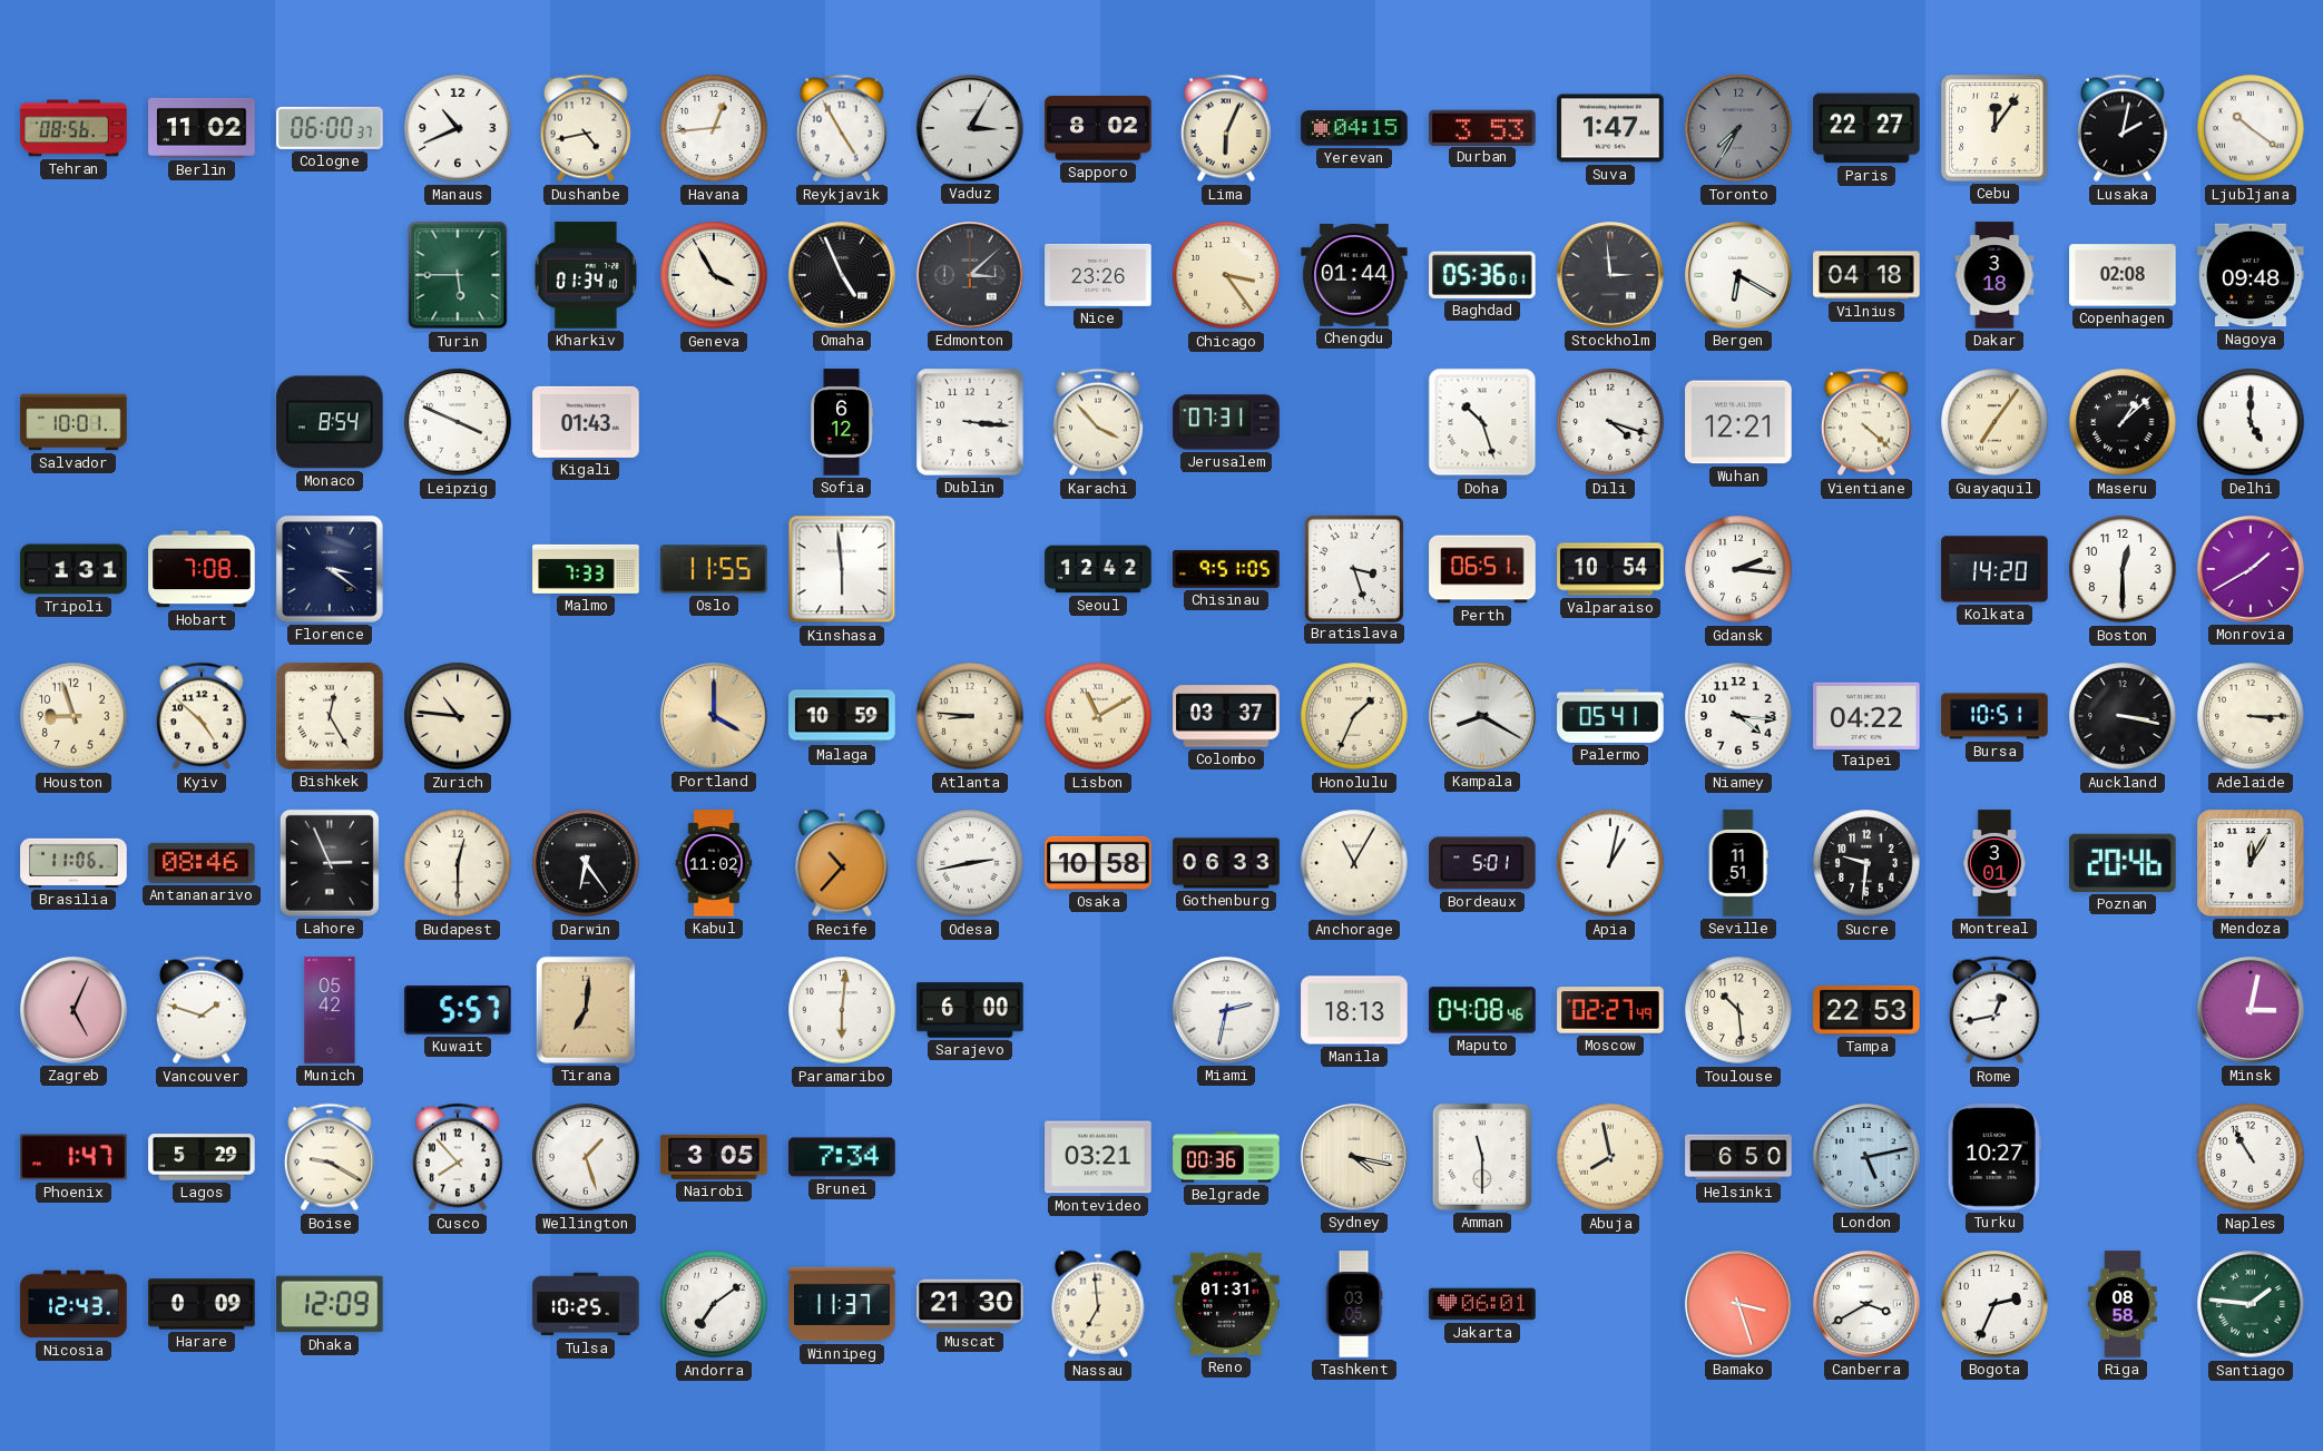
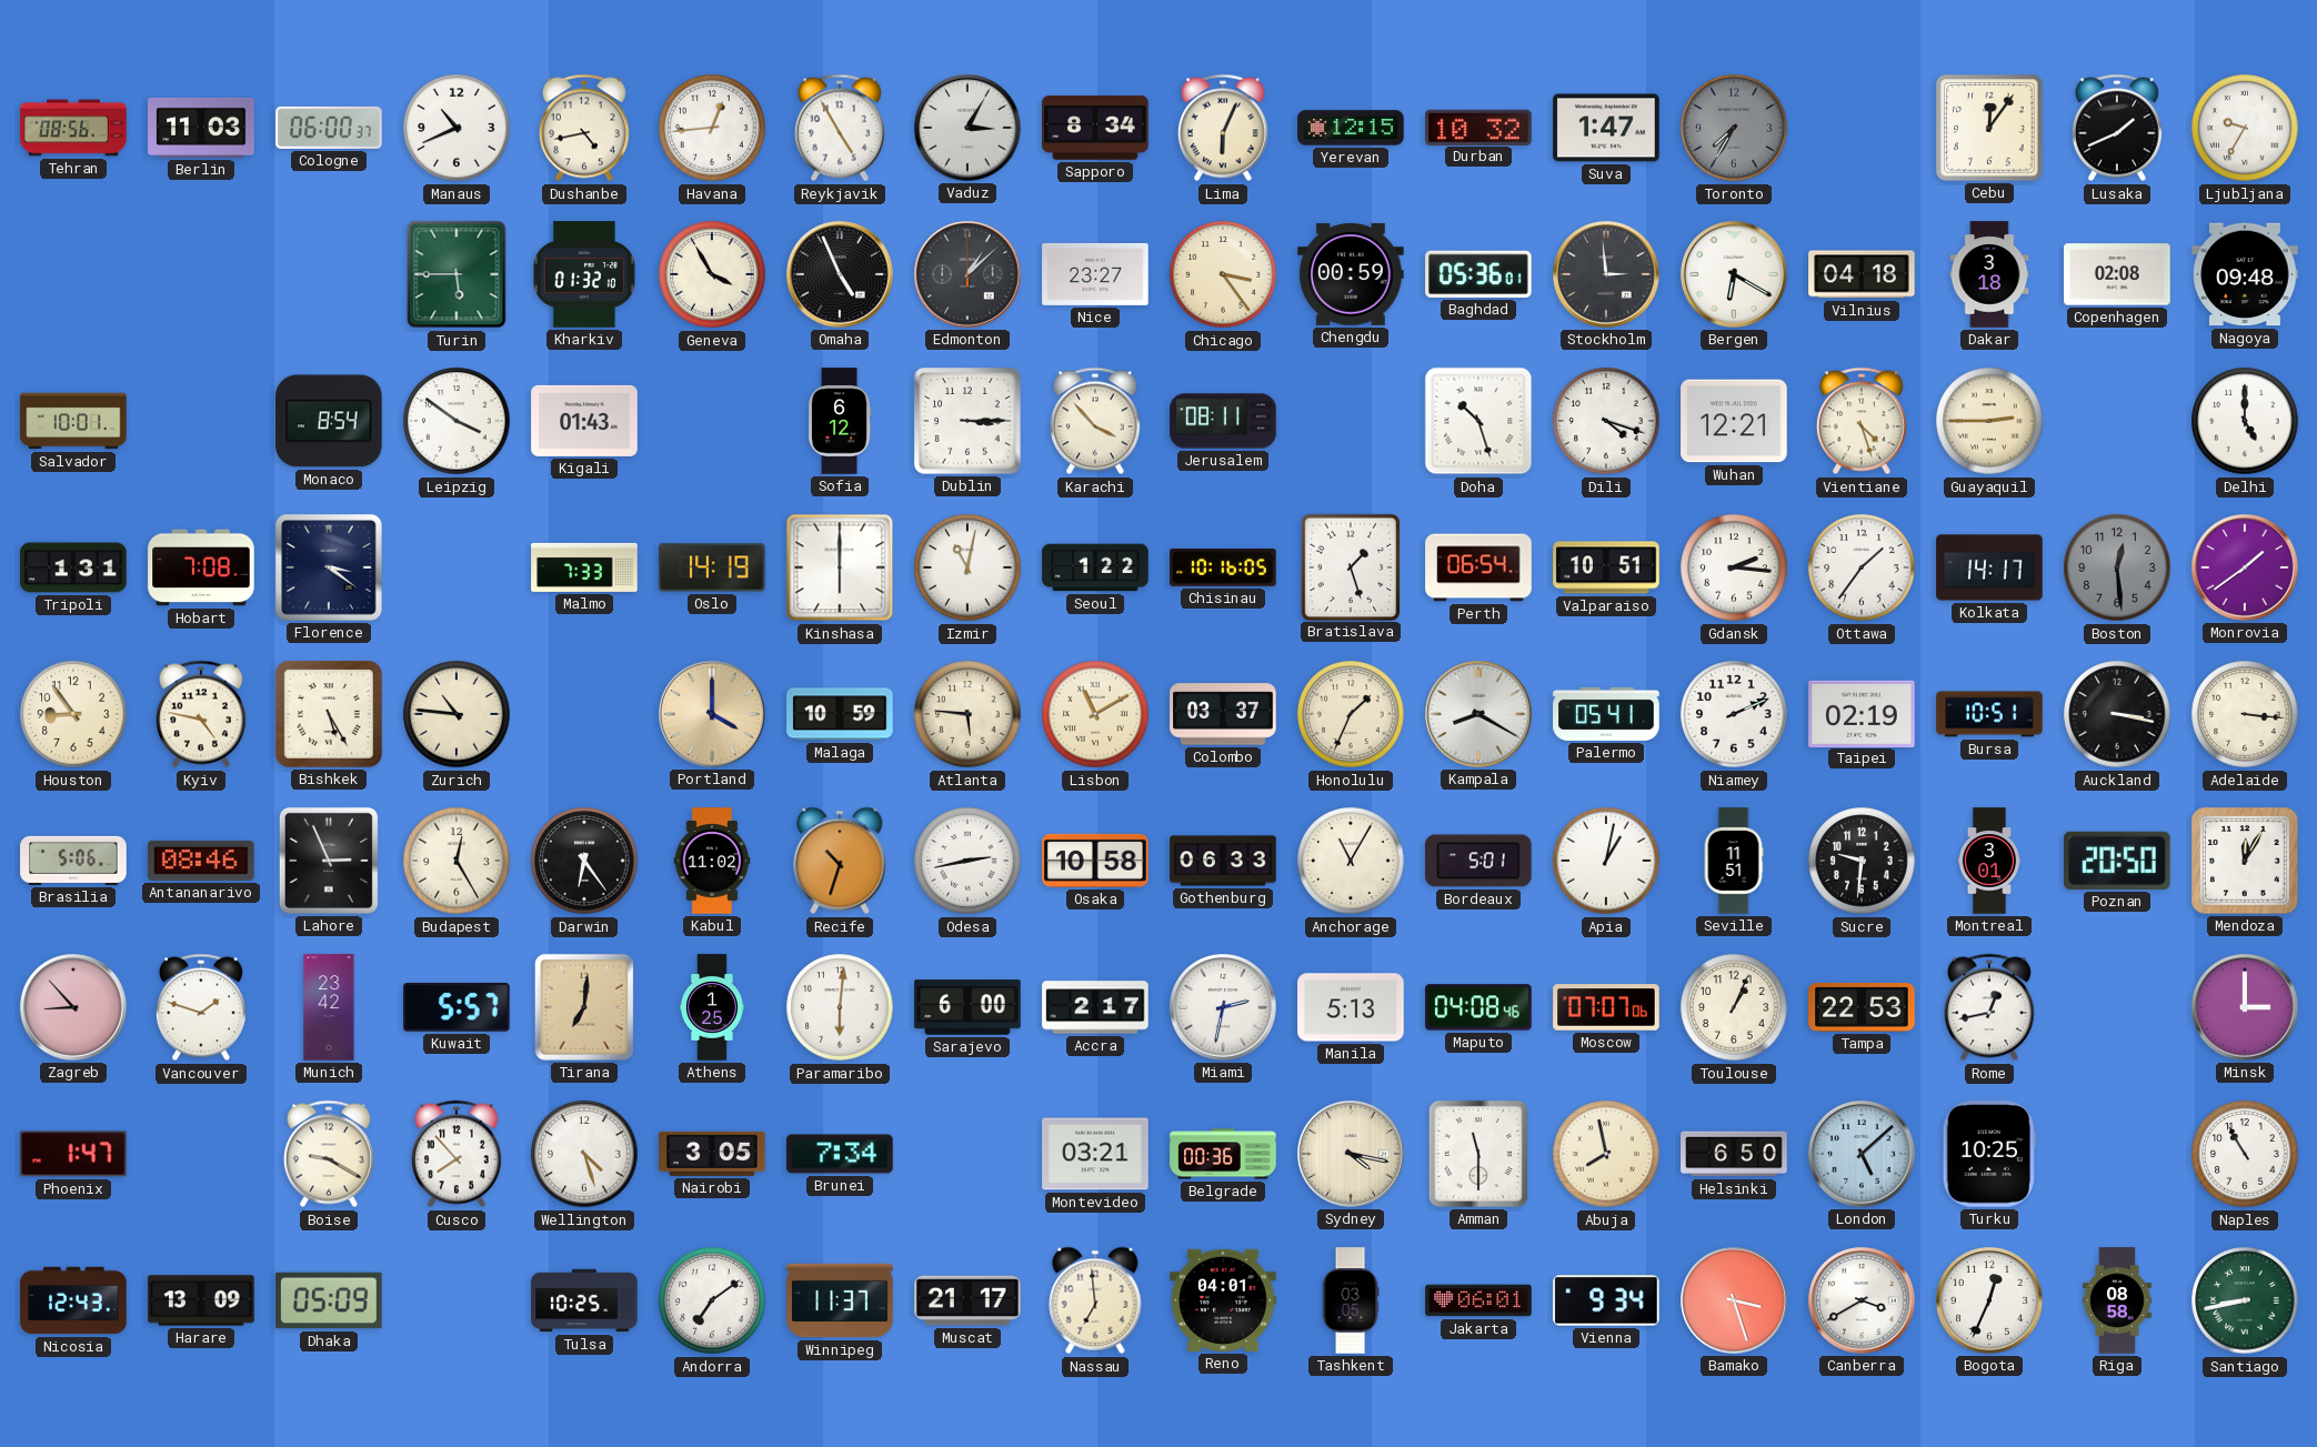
Berlin: 11:02 -> 11:03
Sapporo: 8:02 -> 8:34
Yerevan: 04:15 -> 12:15
Durban: 3:53 -> 10:32
Paris: 22:27 -> none
Lusaka: 2:02 -> 1:41
Ljubljana: 10:21 -> 9:35
Kharkiv: 01:34 -> 01:32
Edmonton: 3:08 -> 1:08
Nice: 23:26 -> 23:27
Chengdu: 01:44 -> 00:59
Leipzig: 3:49 -> 3:51
Dublin: 3:16 -> 3:15
Jerusalem: 07:31 -> 08:11
Vientiane: 4:22 -> 4:27
Guayaquil: 7:06 -> 2:45
Maseru: 1:08 -> none
Oslo: 11:55 -> 14:19
Kinshasa: 5:59 -> 6:00
Izmir: none -> 11:02
Seoul: 12:42 -> 1:22
Chisinau: 9:51 -> 10:16
Bratislava: 3:27 -> 1:27
Perth: 06:51 -> 06:54
Valparaiso: 10:54 -> 10:51
Ottawa: none -> 1:36
Kolkata: 14:20 -> 14:17
Boston: 12:30 -> 12:29
Boston dial: white -> grey
Monrovia: 1:40 -> 1:39
Houston: 8:57 -> 8:54
Kyiv: 4:52 -> 4:47
Bishkek: 12:25 -> 5:25
Atlanta: 8:46 -> 5:46
Niamey: 4:16 -> 2:11
Taipei: 04:22 -> 02:19
Adelaide: 3:15 -> 3:16
Brasilia: 11:06 -> 5:06
Budapest: 12:30 -> 12:25
Recife: 10:37 -> 10:33
Poznan: 20:46 -> 20:50
Zagreb: 5:04 -> 8:53
Munich: 05:42 -> 23:42
Athens: none -> 1:25
Accra: none -> 2:17
Manila: 18:13 -> 5:13
Moscow: 02:27 -> 07:07
Toulouse: 10:29 -> 1:04
Minsk: 3:02 -> 3:00
Lagos: 5:29 -> none
Wellington: 1:27 -> 4:27
London: 5:13 -> 5:08
Turku: 10:27 -> 10:25
Harare: 0:09 -> 13:09
Dhaka: 12:09 -> 05:09
Muscat: 21:30 -> 21:17
Reno: 01:31 -> 04:01
Vienna: none -> 9:34
Bogota: 2:34 -> 12:34
Santiago: 1:46 -> 8:43
